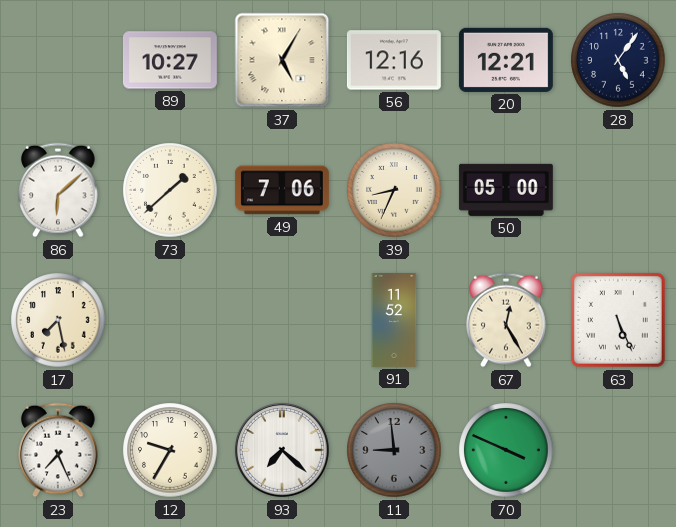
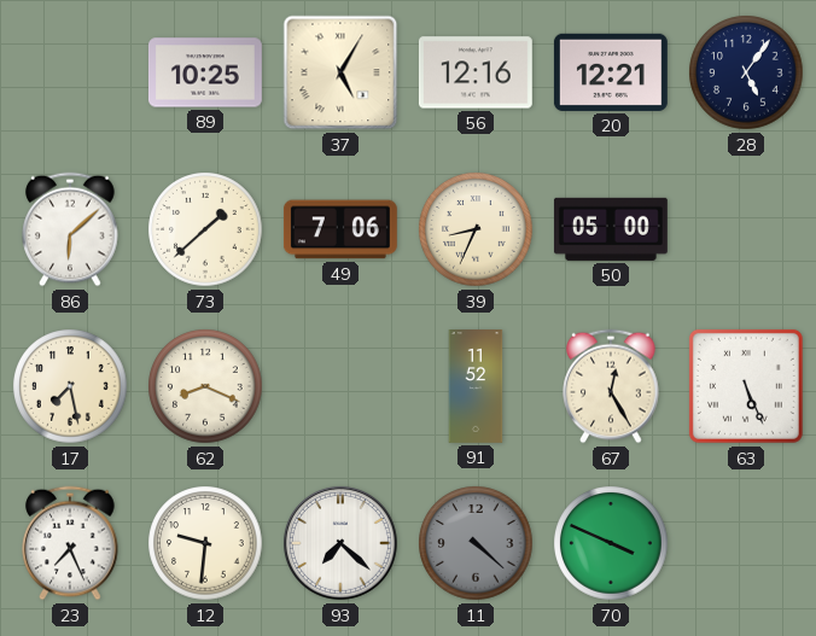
89: 10:27 -> 10:25
62: none -> 8:19
12: 9:35 -> 9:31
11: 8:59 -> 4:22
